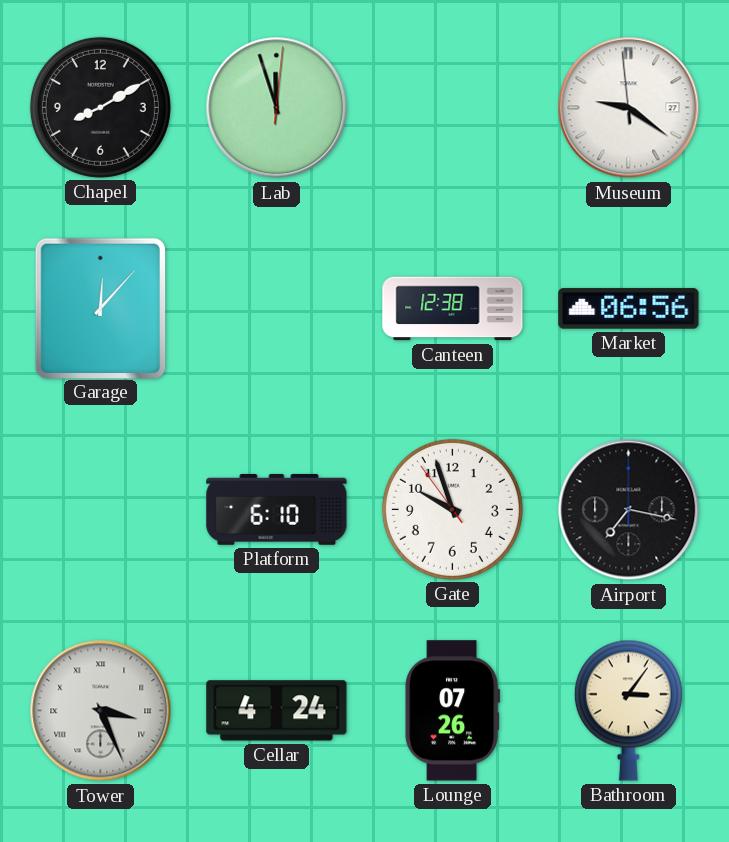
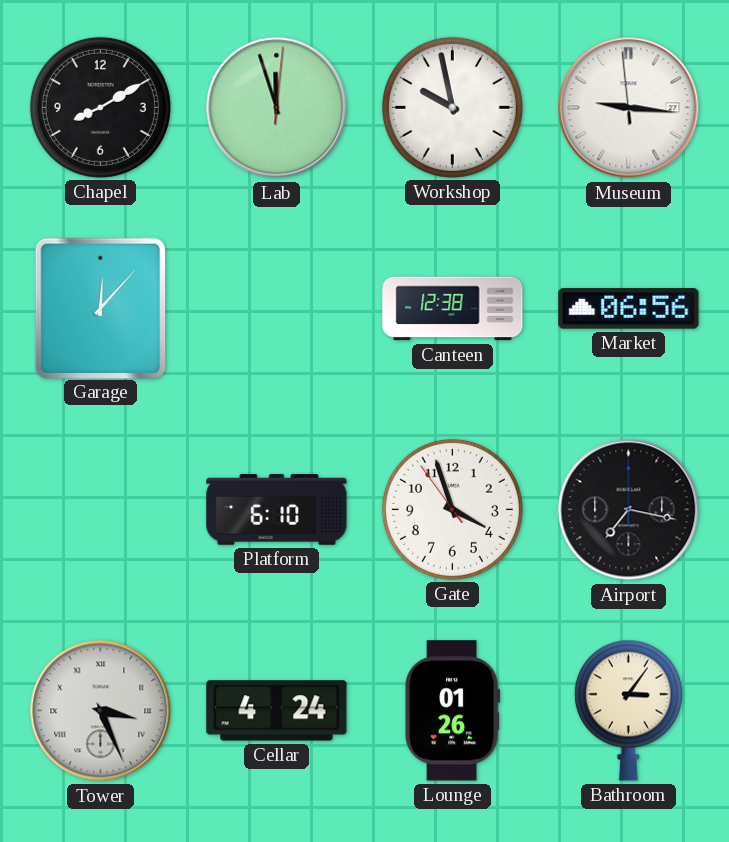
Workshop: none -> 9:58
Museum: 9:20 -> 9:15
Gate: 9:56 -> 3:56
Lounge: 07:26 -> 01:26
